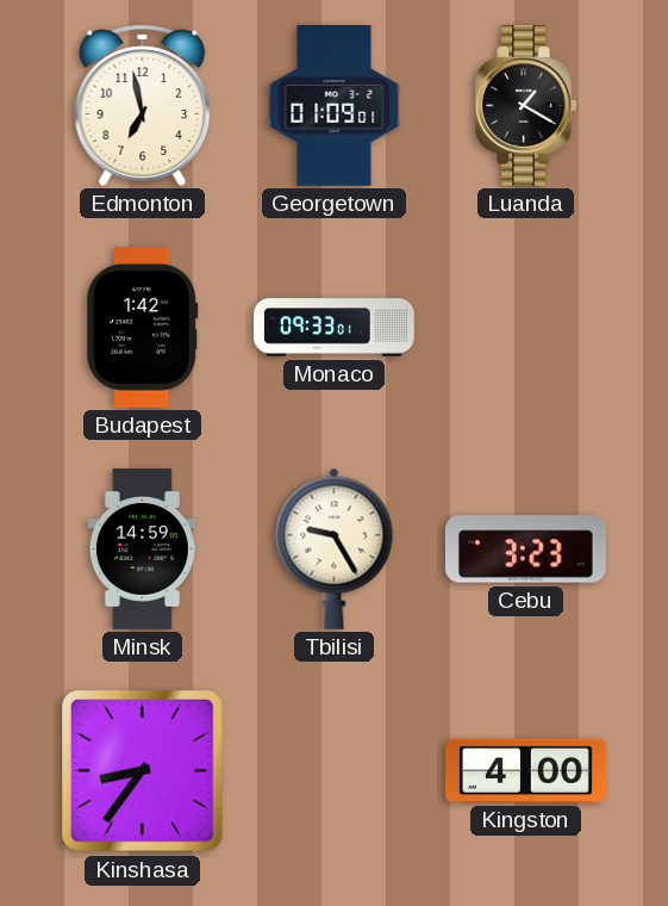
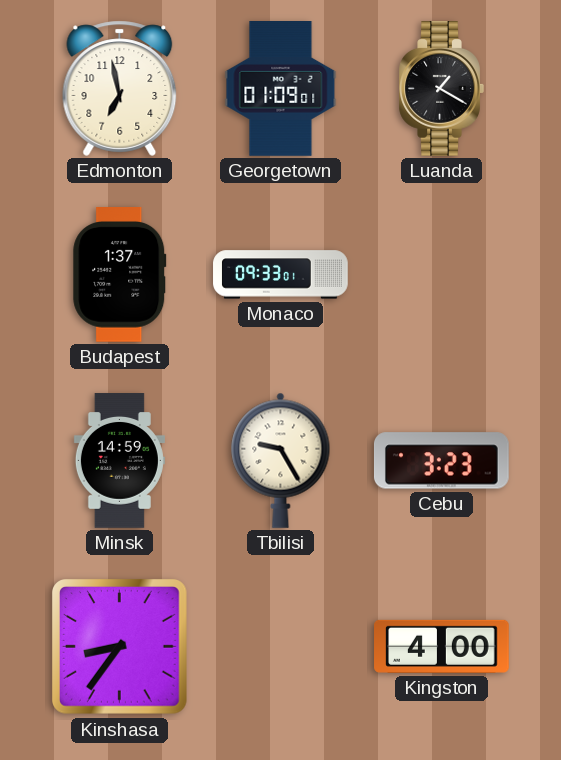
Budapest: 1:42 -> 1:37
